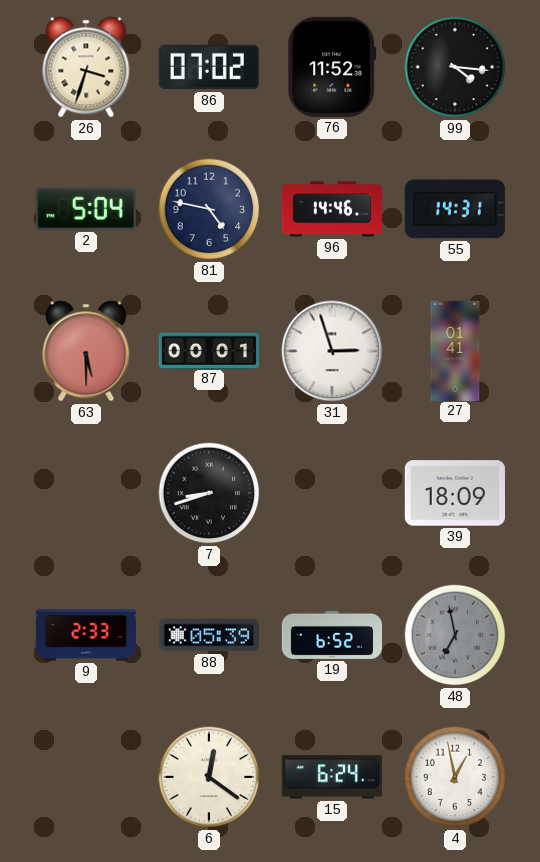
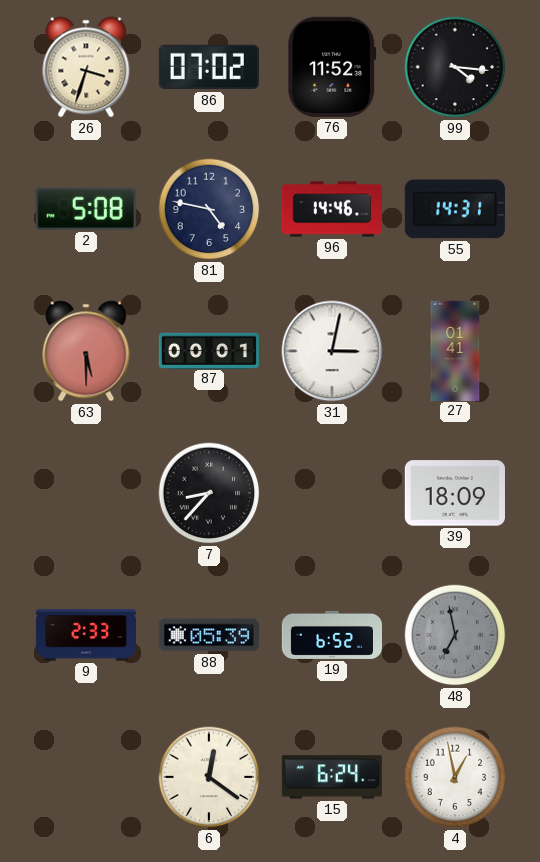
2: 5:04 -> 5:08
31: 2:57 -> 3:02
7: 8:42 -> 8:37
